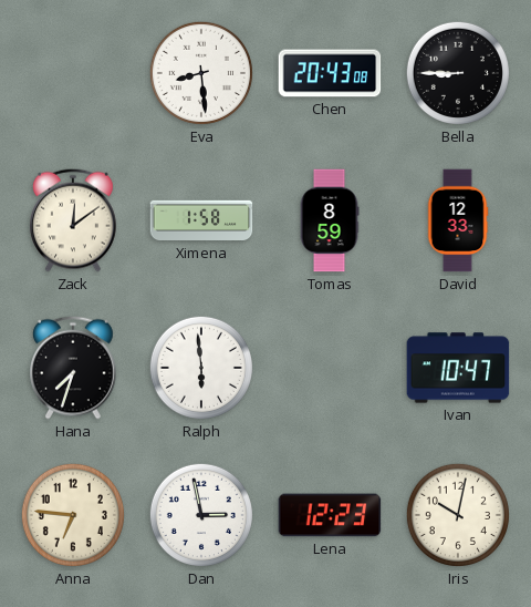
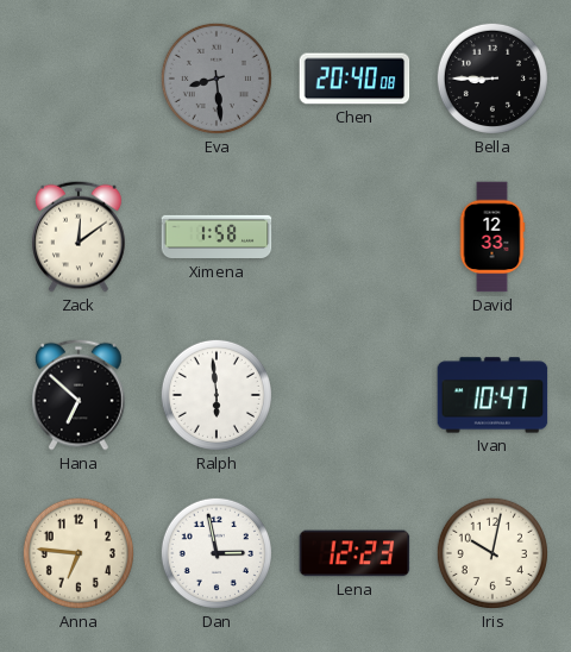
Eva dial: white -> grey
Chen: 20:43 -> 20:40
Tomas: 8:59 -> none
Hana: 7:33 -> 6:52
